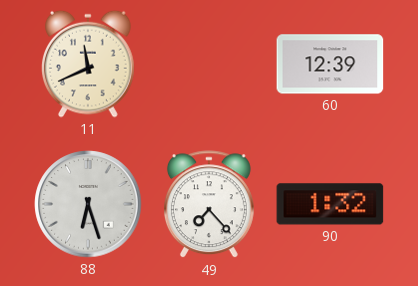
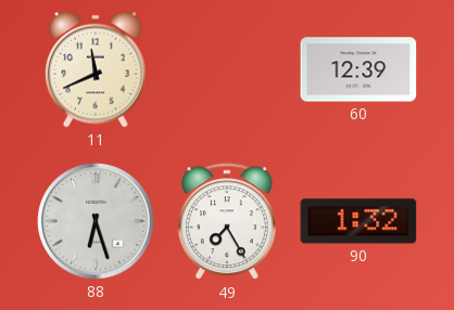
49: 7:23 -> 7:25
